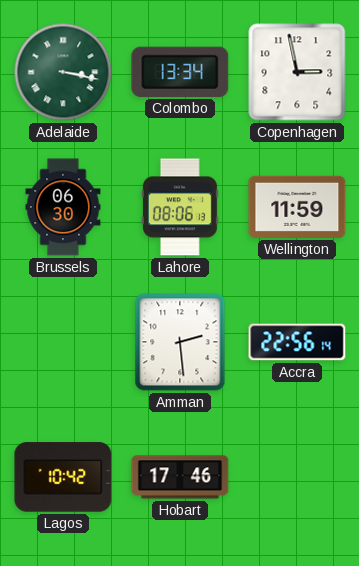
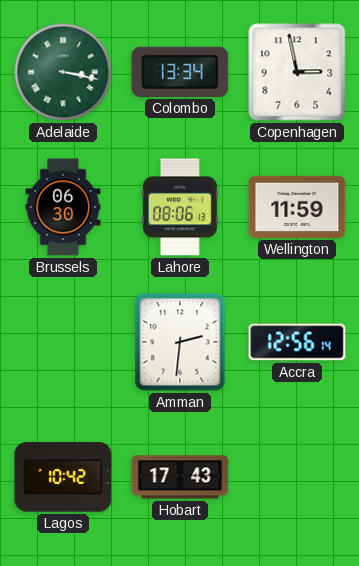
Amman: 2:29 -> 2:31
Accra: 22:56 -> 12:56
Hobart: 17:46 -> 17:43
